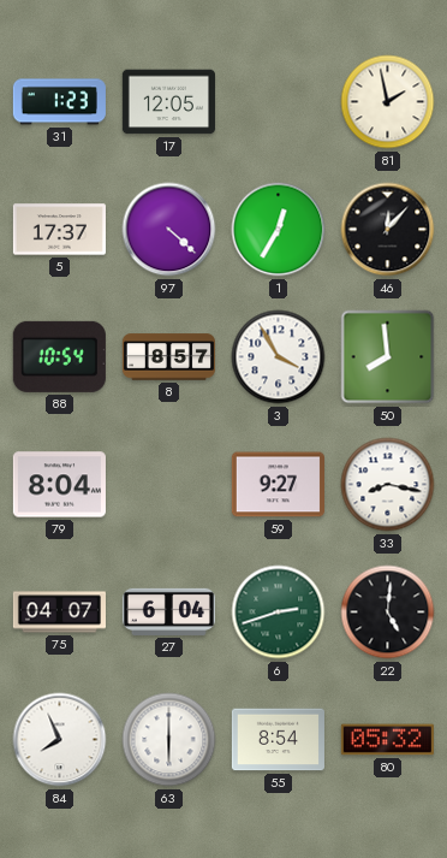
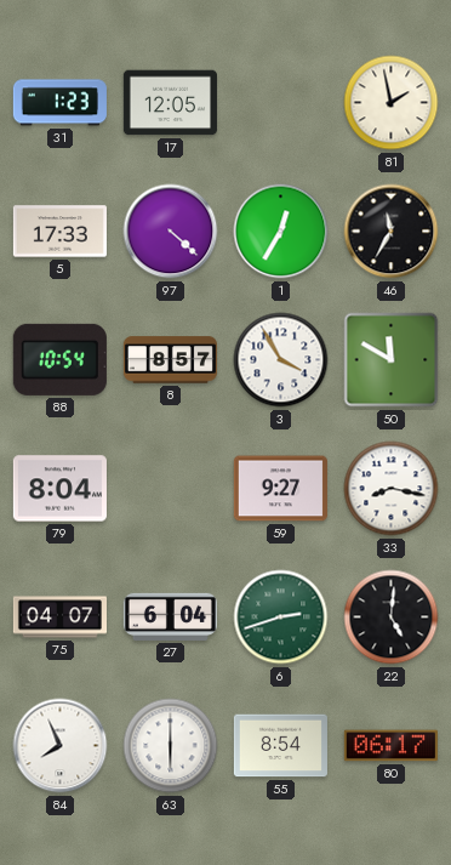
5: 17:37 -> 17:33
46: 12:07 -> 11:35
50: 7:59 -> 11:50
80: 05:32 -> 06:17
